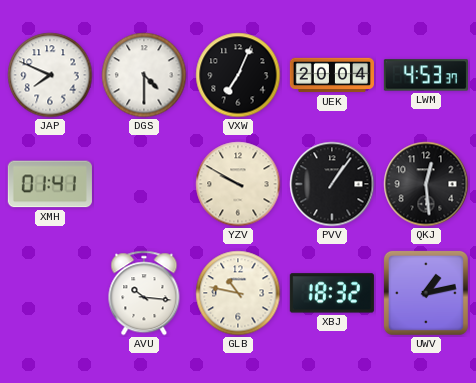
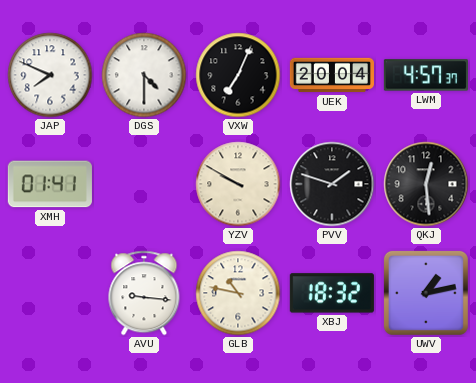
LWM: 4:53 -> 4:57
PVV: 1:06 -> 1:48
AVU: 10:16 -> 9:16
